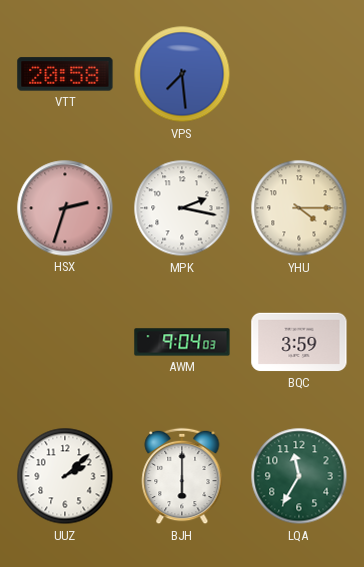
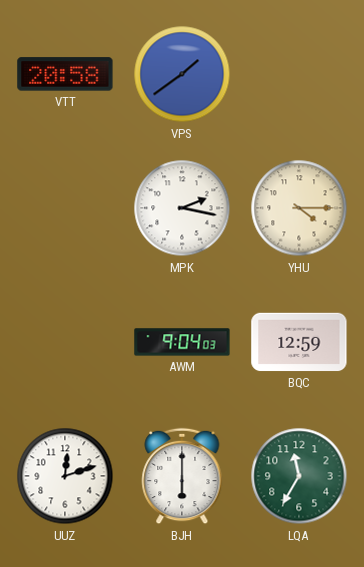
VPS: 7:29 -> 1:39
HSX: 2:33 -> none
BQC: 3:59 -> 12:59
UUZ: 2:08 -> 12:12
